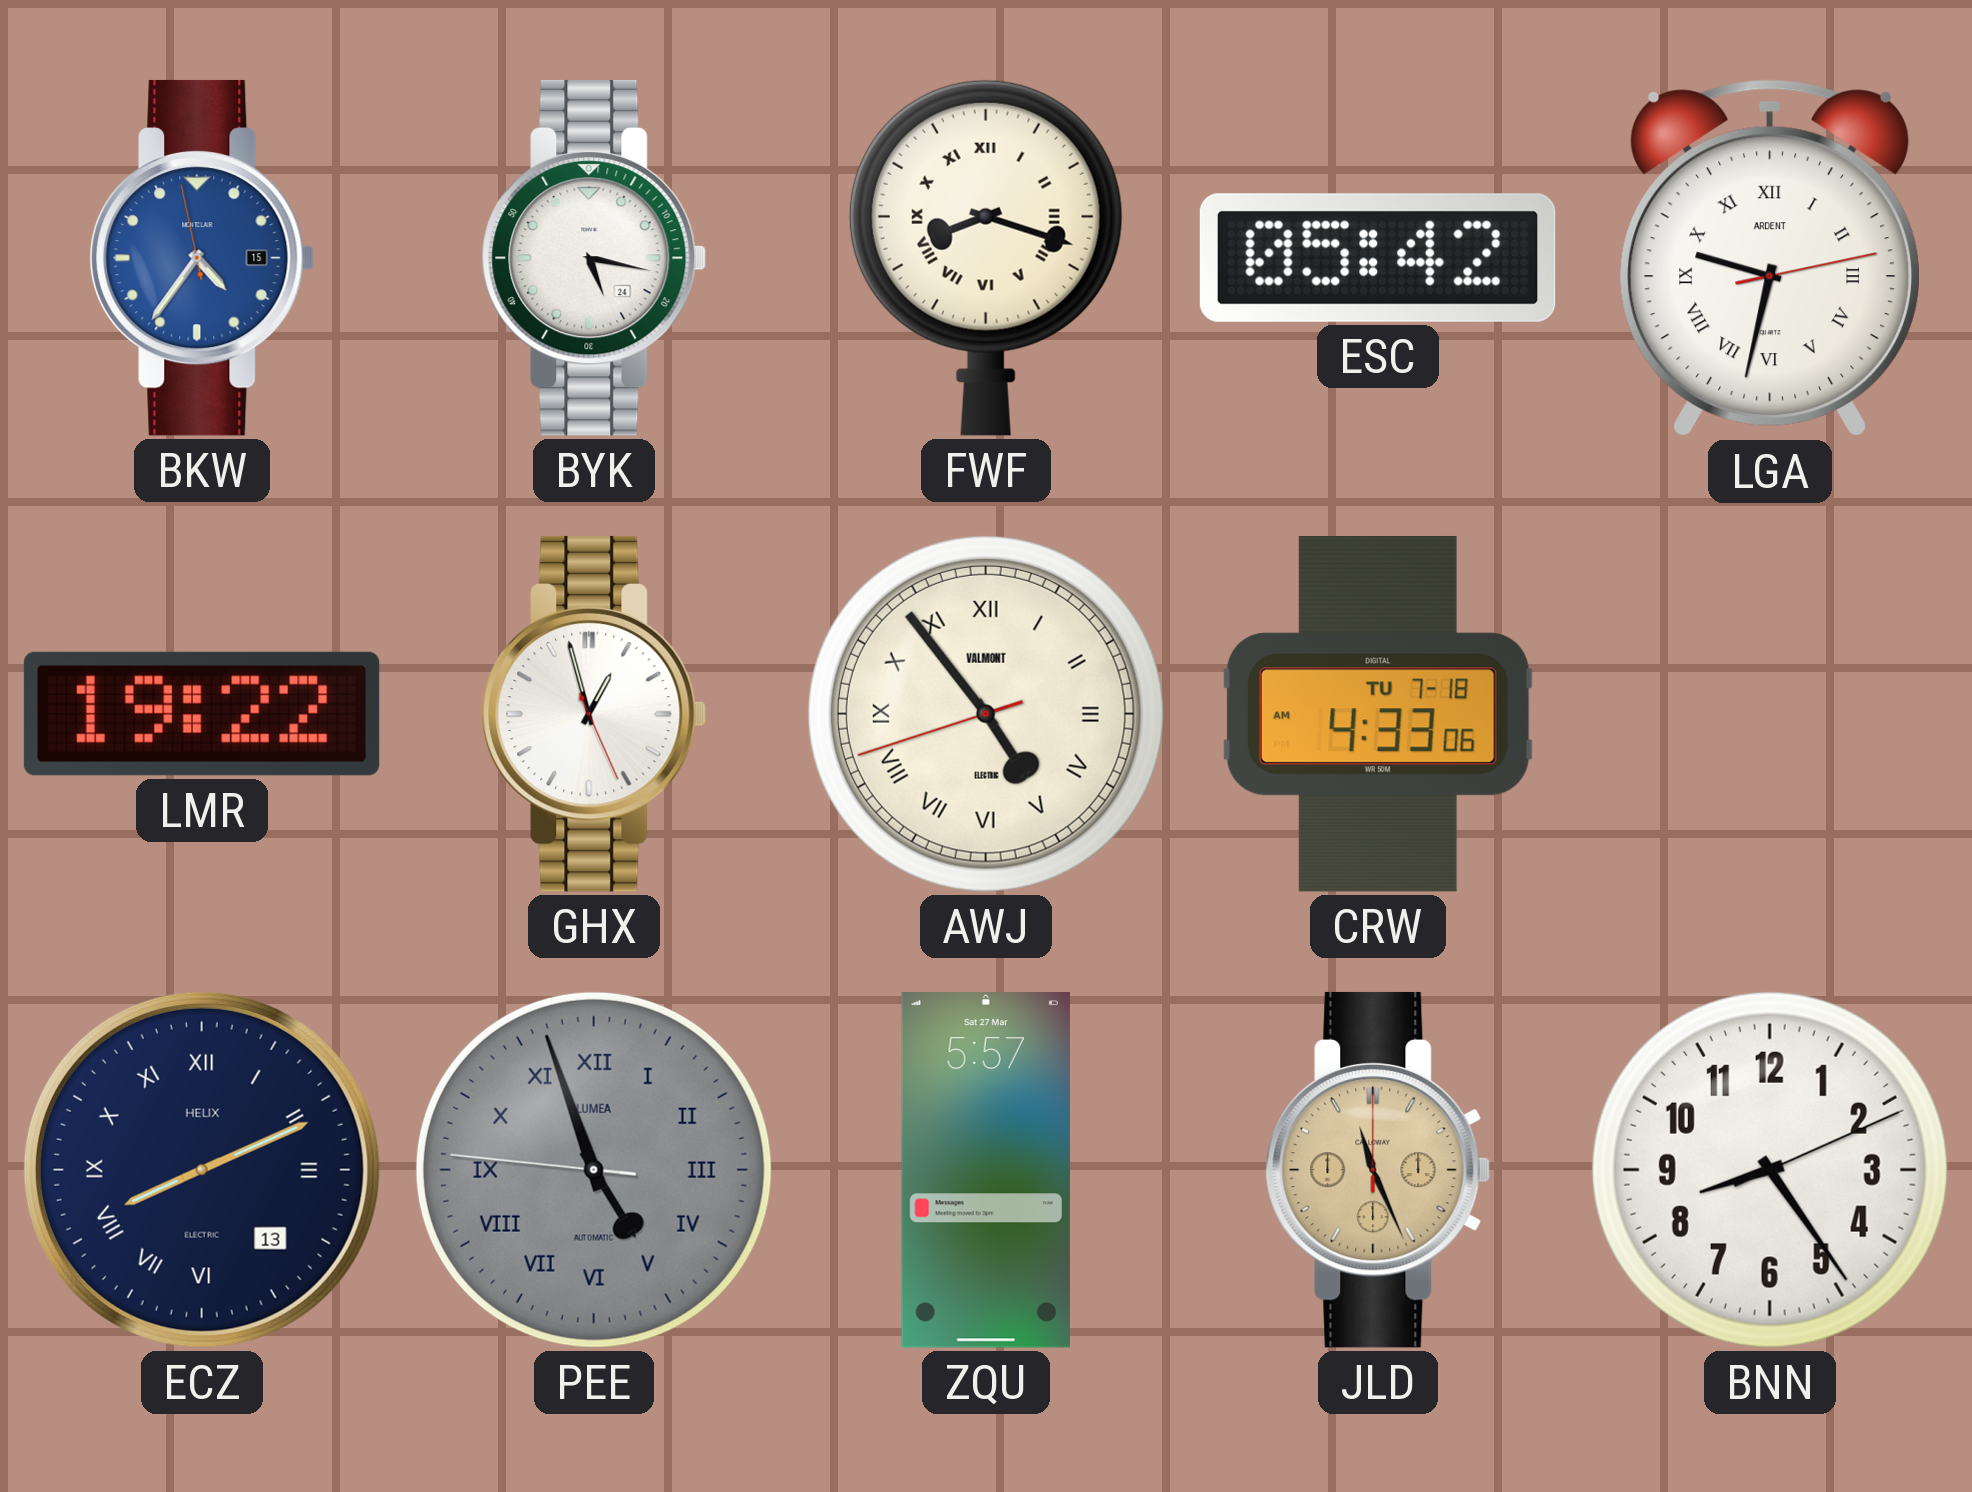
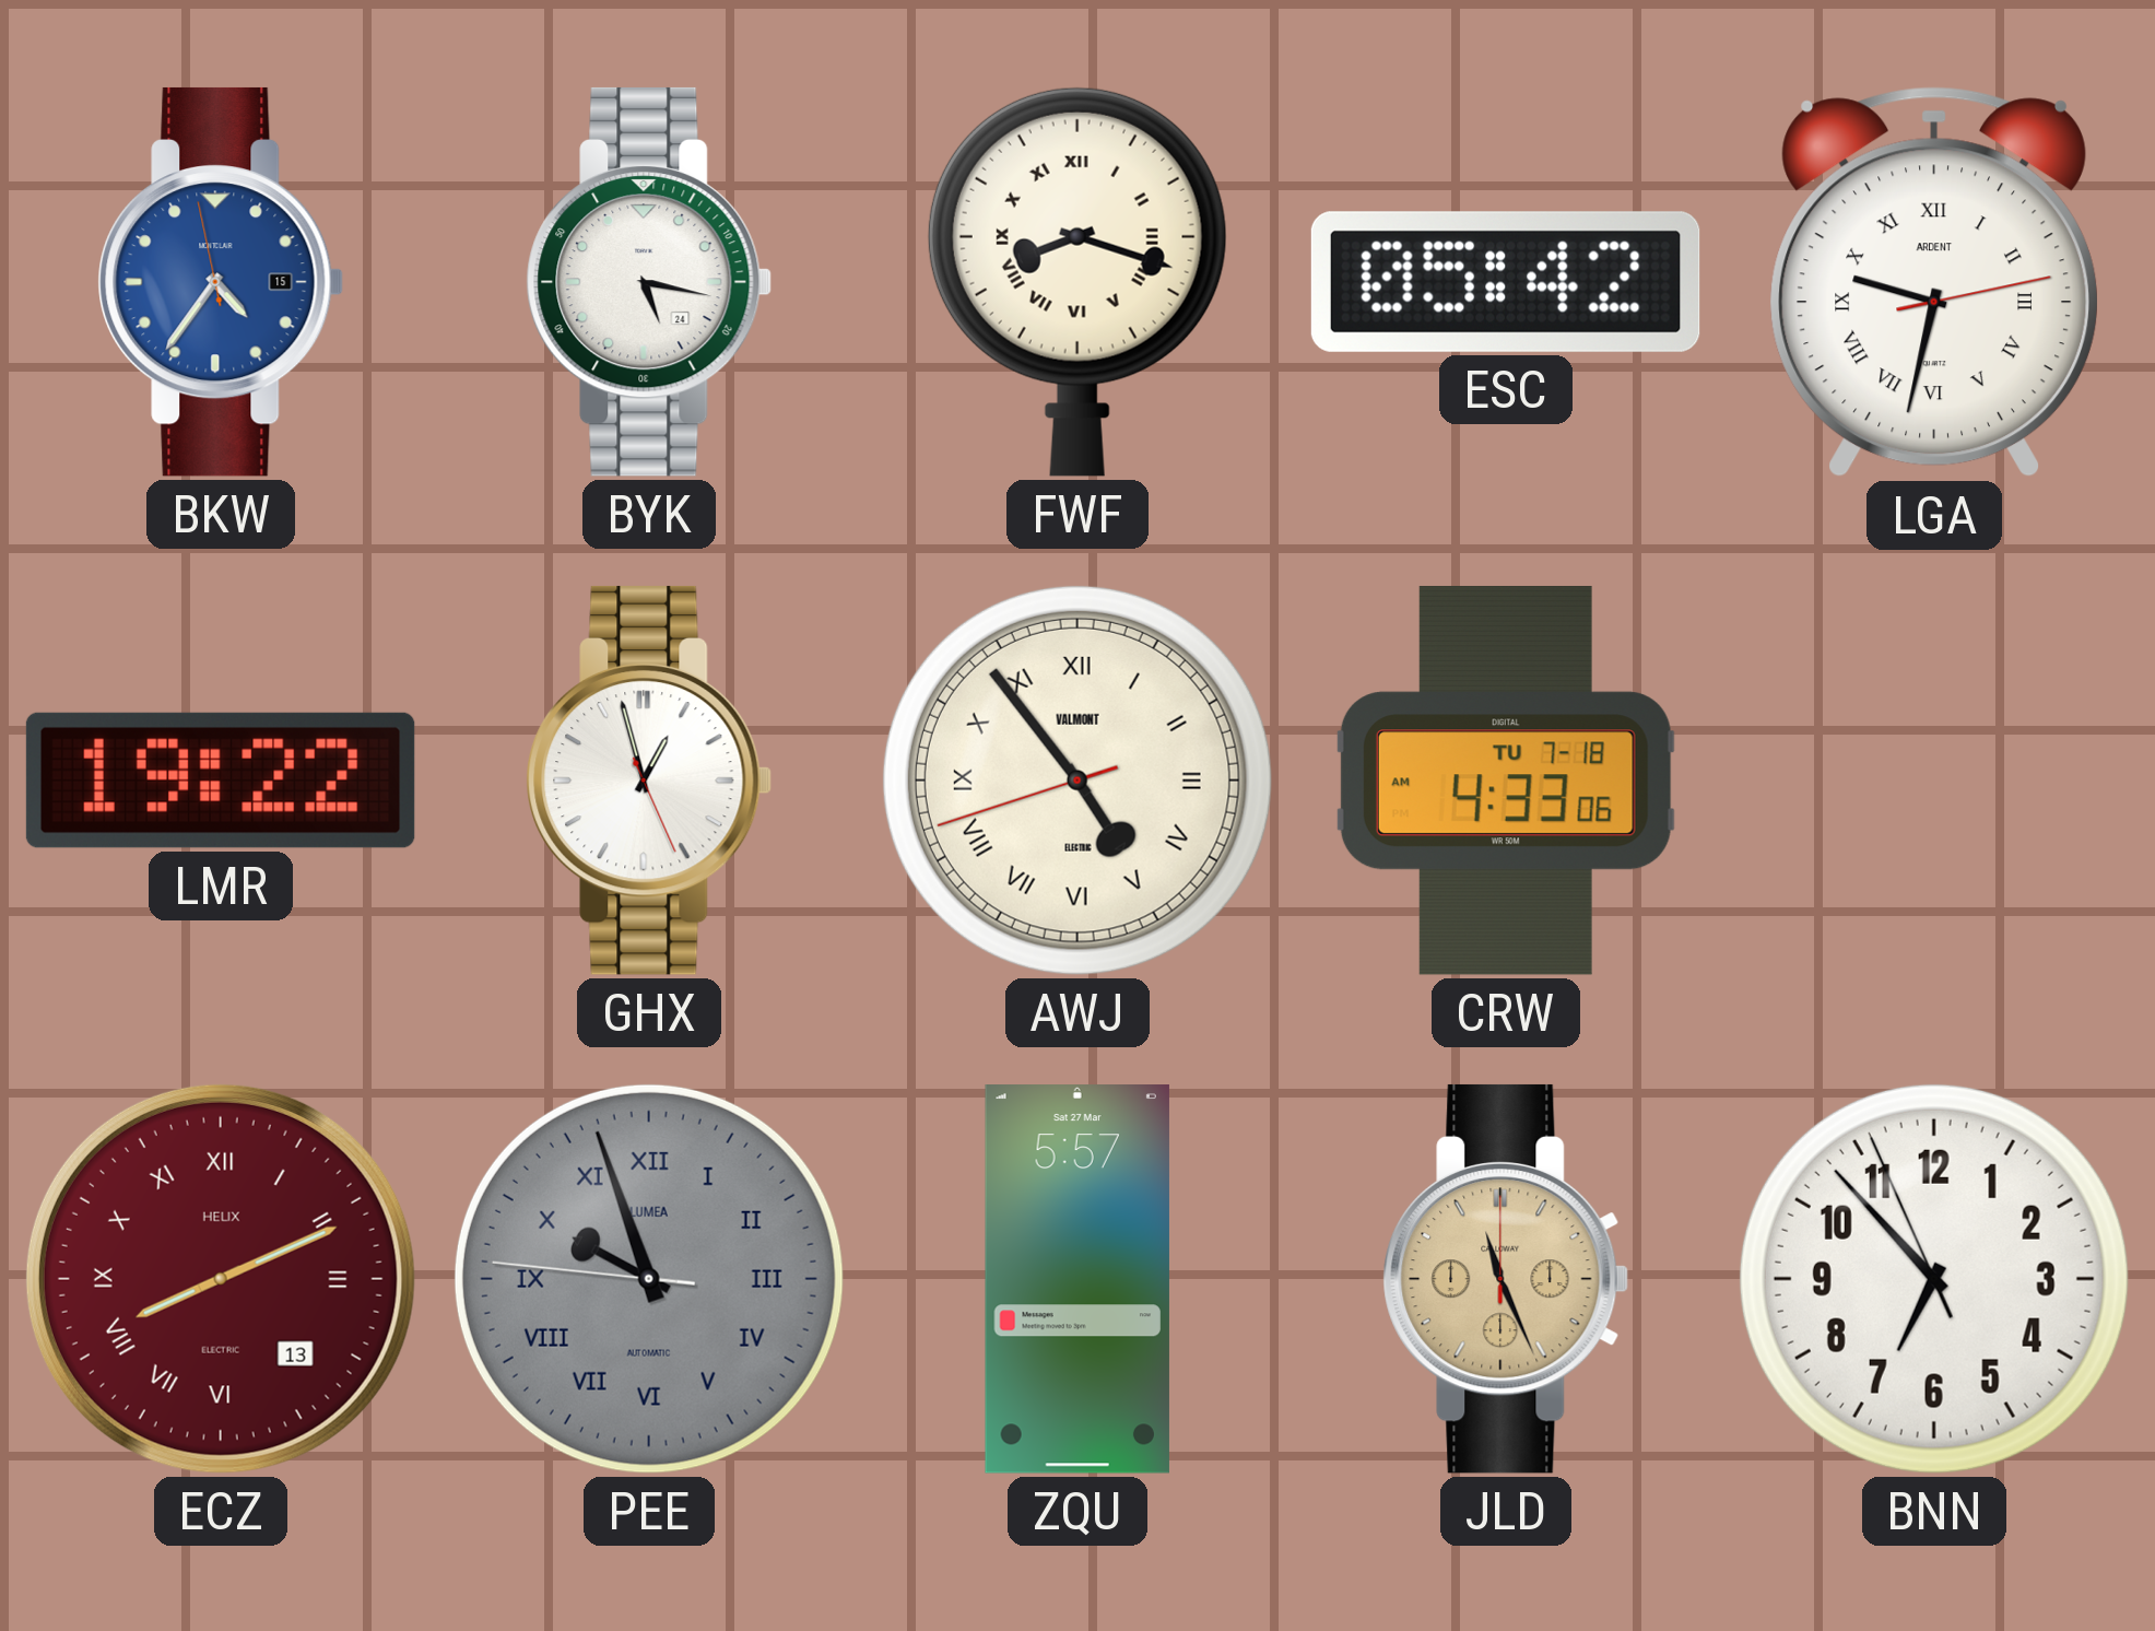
ECZ dial: navy -> burgundy
PEE: 4:56 -> 9:56
BNN: 8:24 -> 6:52
